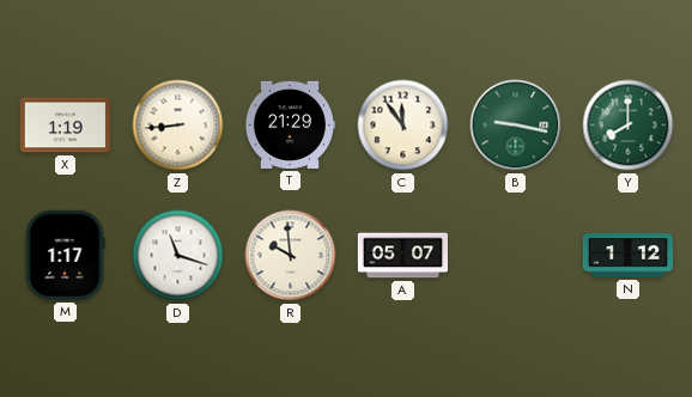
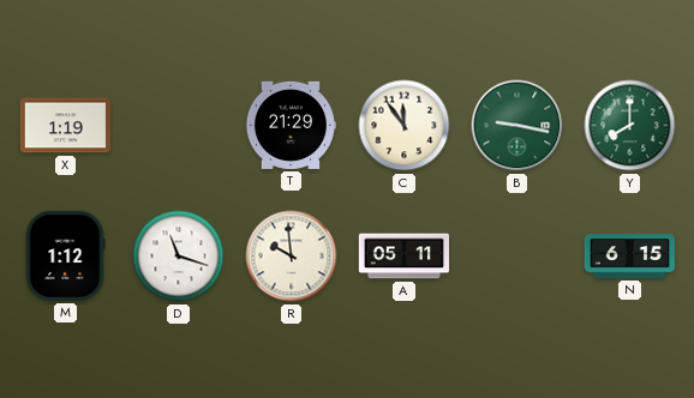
Z: 8:44 -> none
M: 1:17 -> 1:12
A: 05:07 -> 05:11
N: 1:12 -> 6:15
